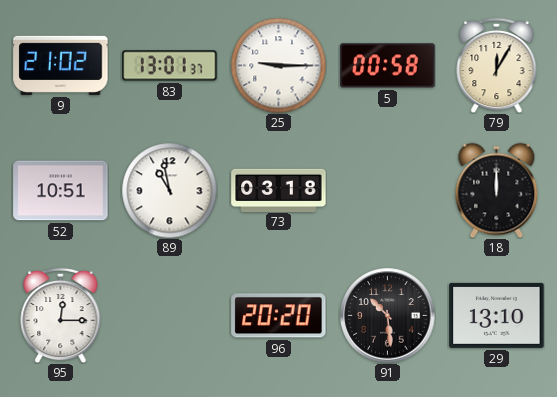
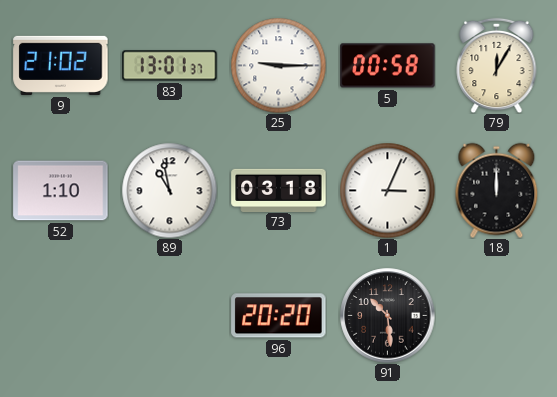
52: 10:51 -> 1:10
1: none -> 3:04
95: 12:15 -> none
29: 13:10 -> none
